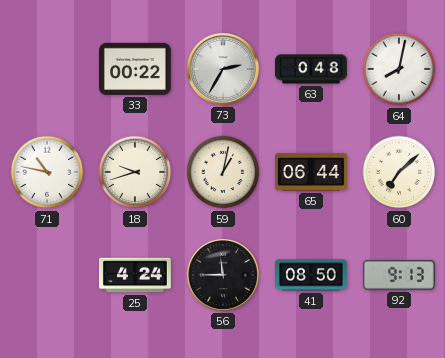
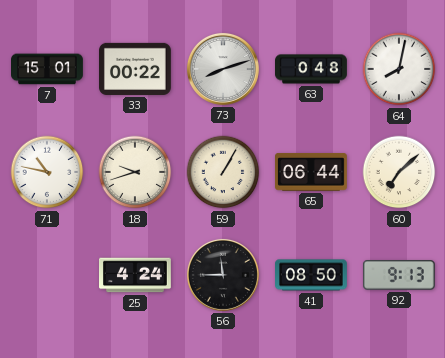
7: none -> 15:01
73: 2:35 -> 8:12
59: 1:02 -> 1:05
